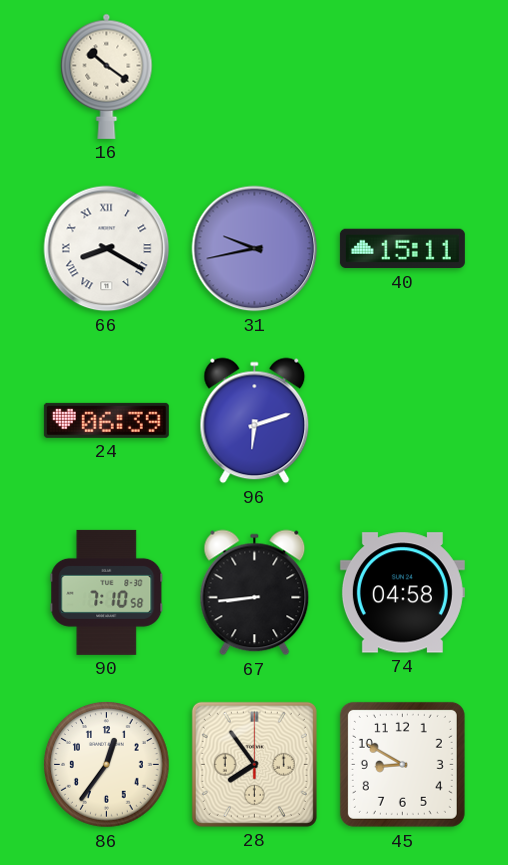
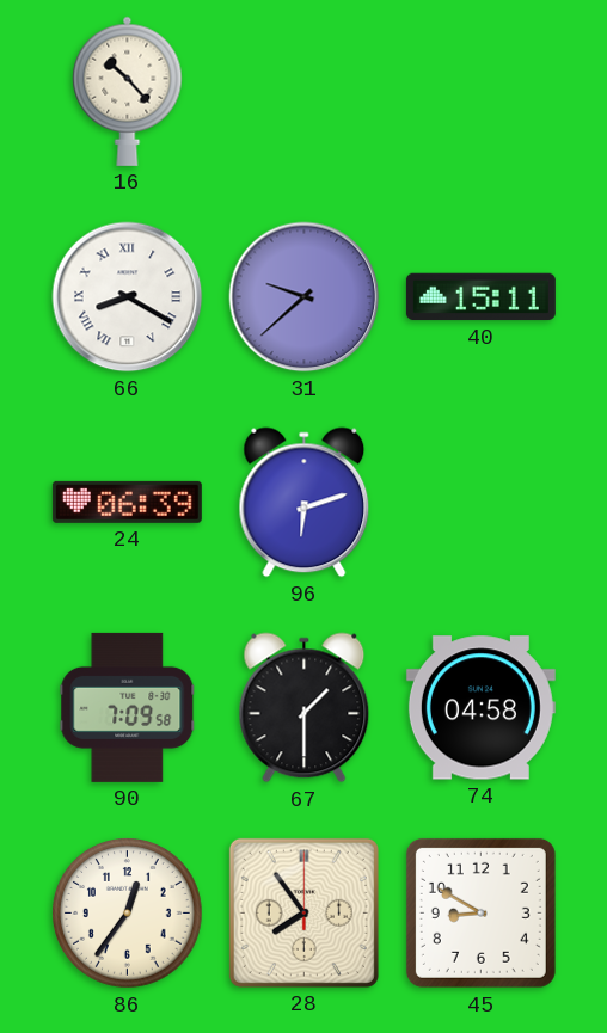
16: 10:21 -> 10:23
31: 9:43 -> 9:38
90: 7:10 -> 7:09
67: 8:44 -> 1:30
